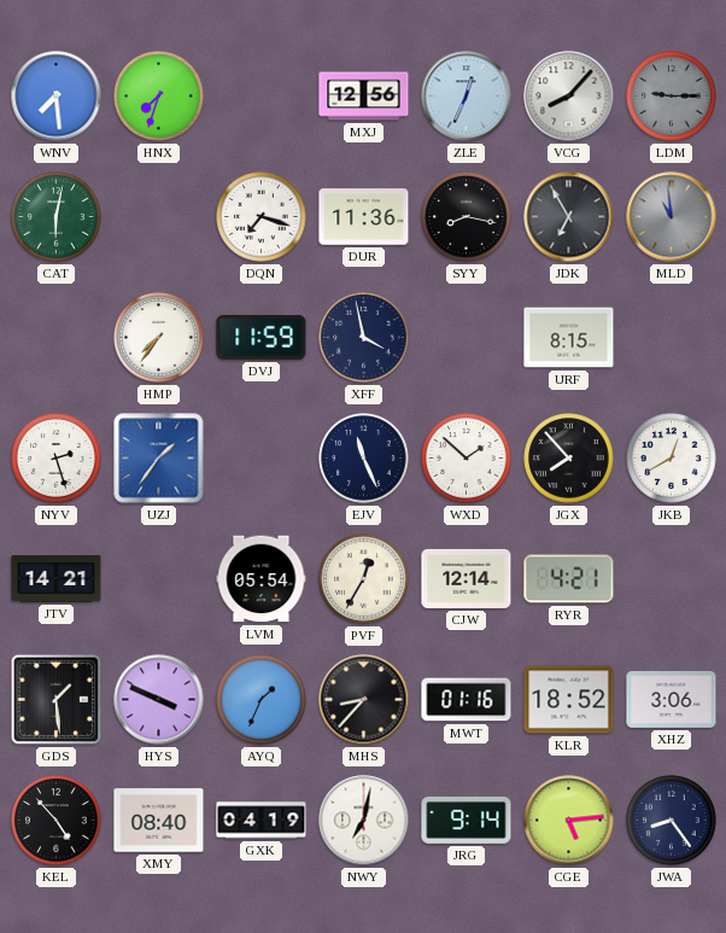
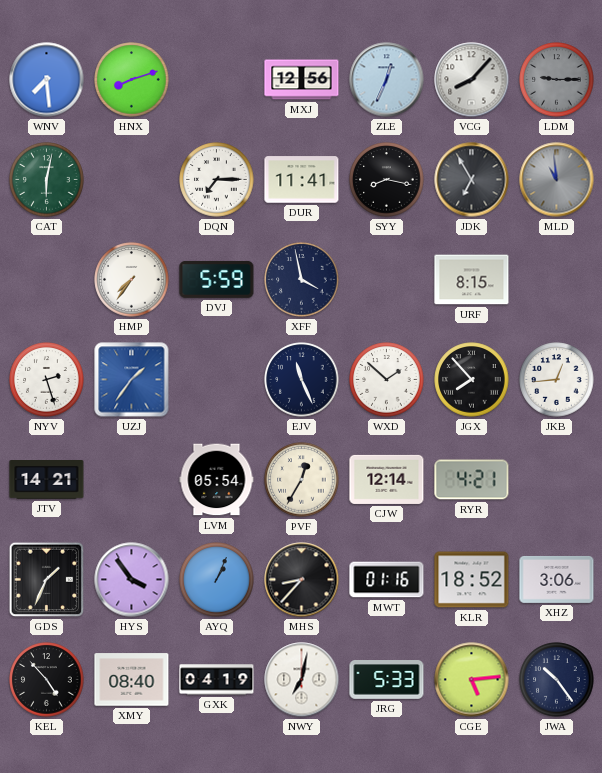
HNX: 7:33 -> 8:12
DQN: 7:18 -> 7:15
DUR: 11:36 -> 11:41
DVJ: 11:59 -> 5:59
JKB: 12:40 -> 12:44
GDS: 1:29 -> 1:34
HYS: 3:49 -> 3:54
AYQ: 1:34 -> 1:04
JRG: 9:14 -> 5:33
JWA: 8:24 -> 10:24
